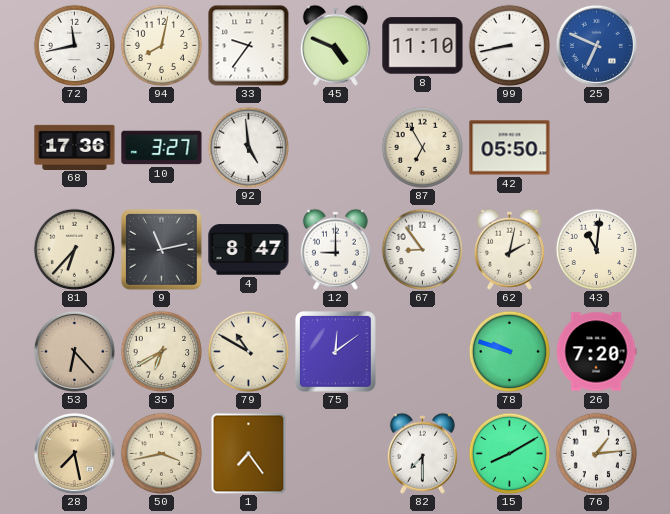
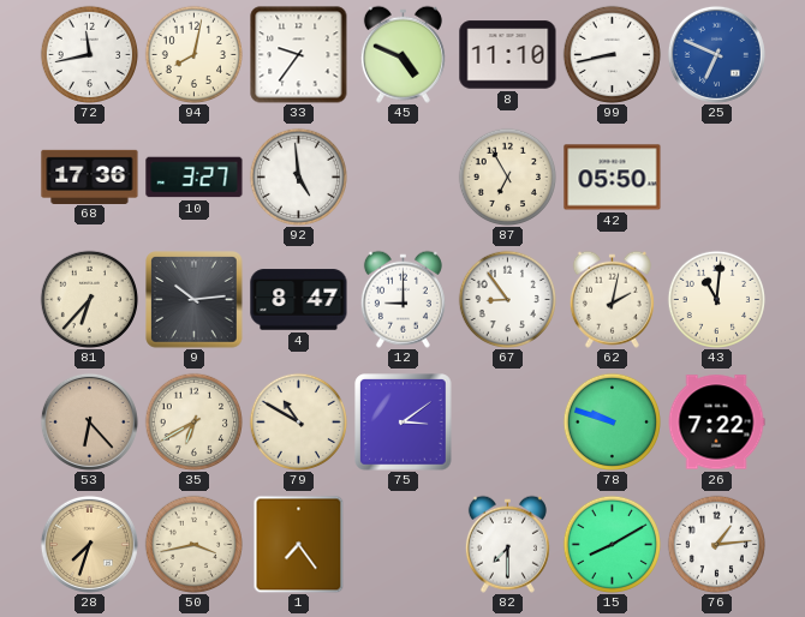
9: 11:13 -> 10:14
75: 12:09 -> 3:09
26: 7:20 -> 7:22
28: 7:28 -> 7:33
